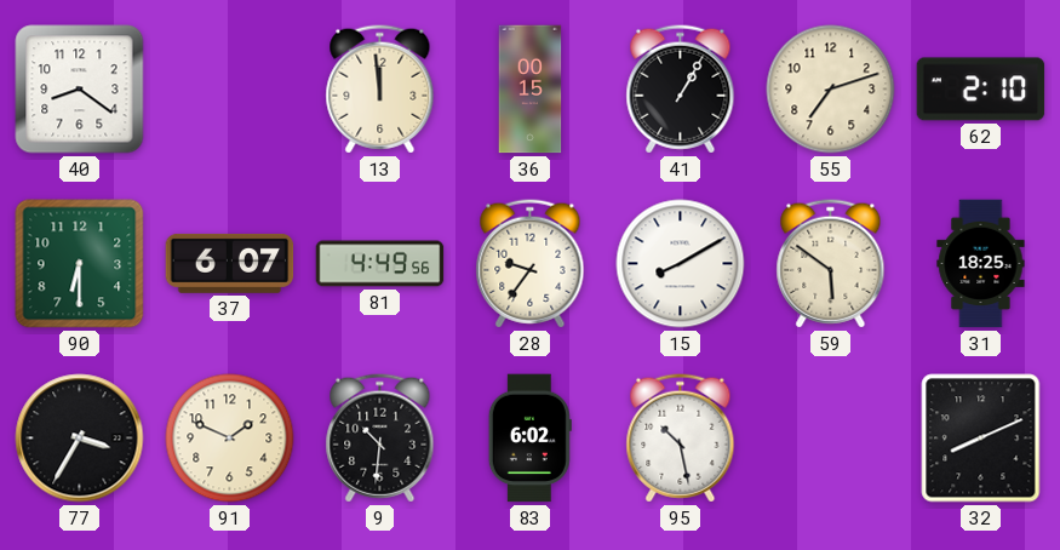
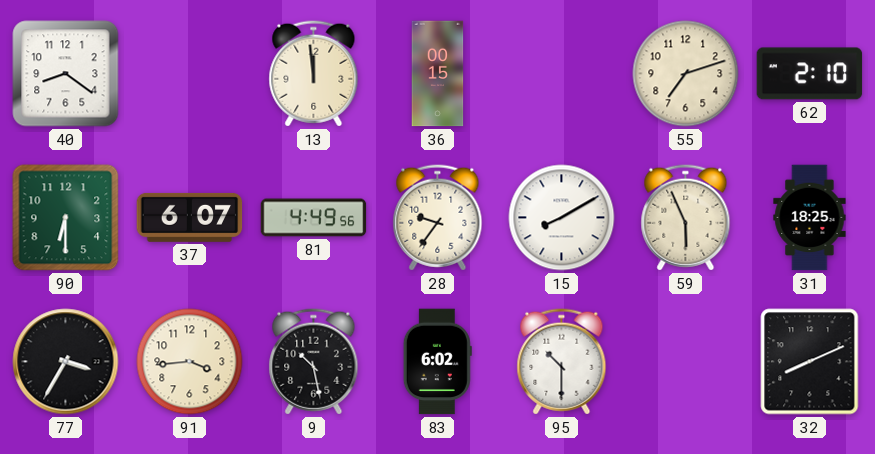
41: 1:05 -> none
59: 5:51 -> 5:56
91: 1:49 -> 3:44
9: 10:31 -> 10:28
95: 10:28 -> 10:30
